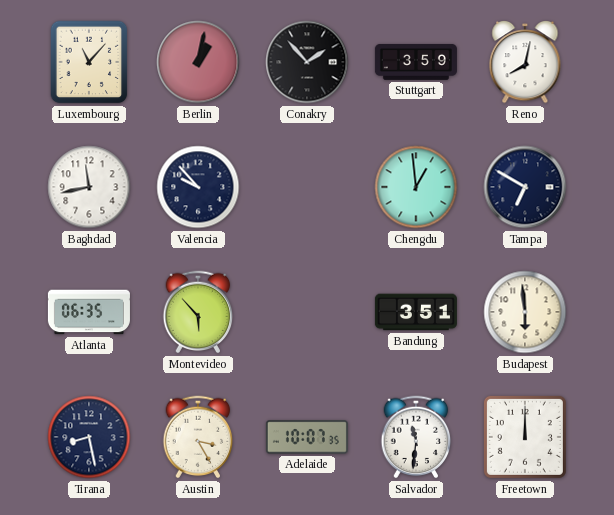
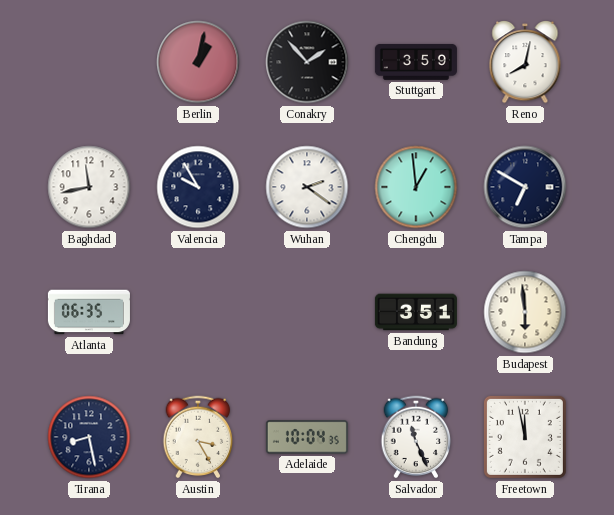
Luxembourg: 11:07 -> none
Valencia: 9:53 -> 9:55
Wuhan: none -> 2:21
Montevideo: 5:53 -> none
Adelaide: 10:07 -> 10:04
Salvador: 11:31 -> 11:26
Freetown: 12:00 -> 11:58
